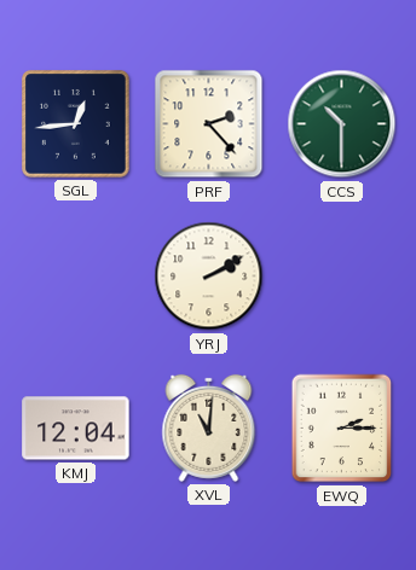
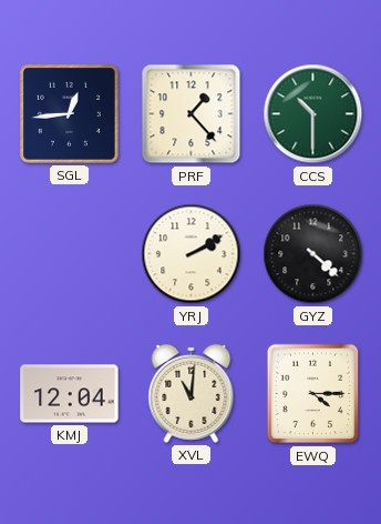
PRF: 2:23 -> 1:23
GYZ: none -> 4:22
EWQ: 2:15 -> 4:15
